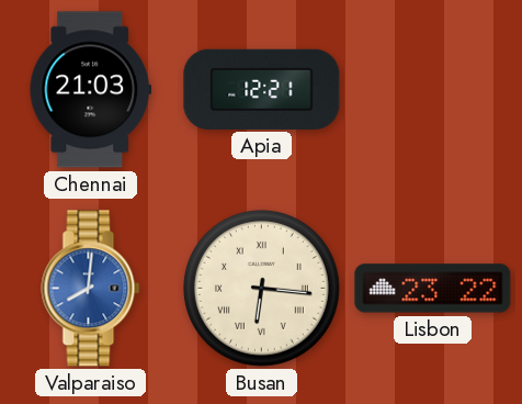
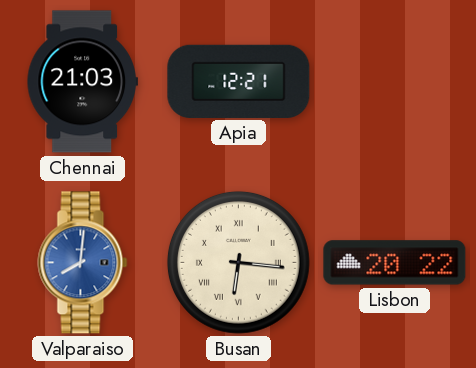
Lisbon: 23:22 -> 20:22
